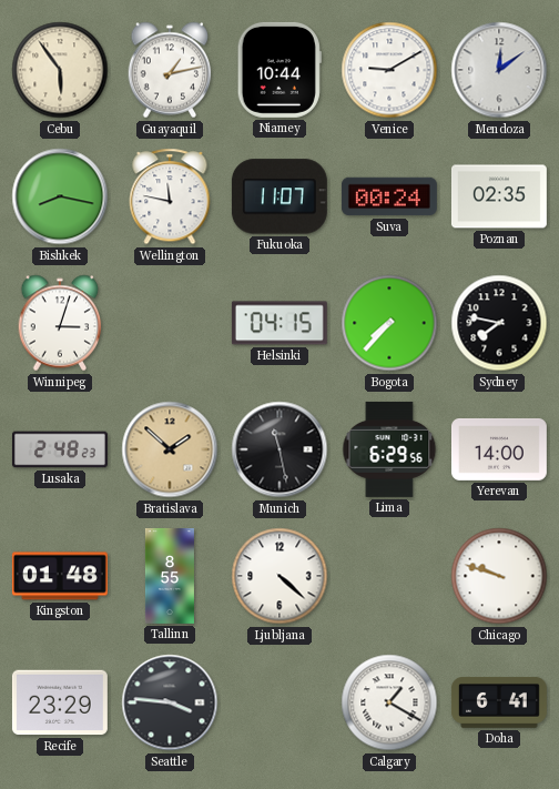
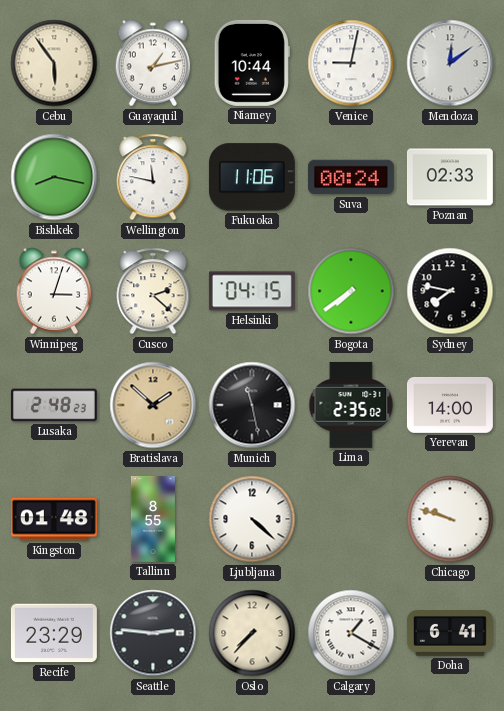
Venice: 9:10 -> 9:02
Fukuoka: 11:07 -> 11:06
Poznan: 02:35 -> 02:33
Cusco: none -> 2:22
Bogota: 7:37 -> 7:39
Lima: 6:29 -> 2:35
Seattle: 3:46 -> 2:46
Oslo: none -> 7:37
